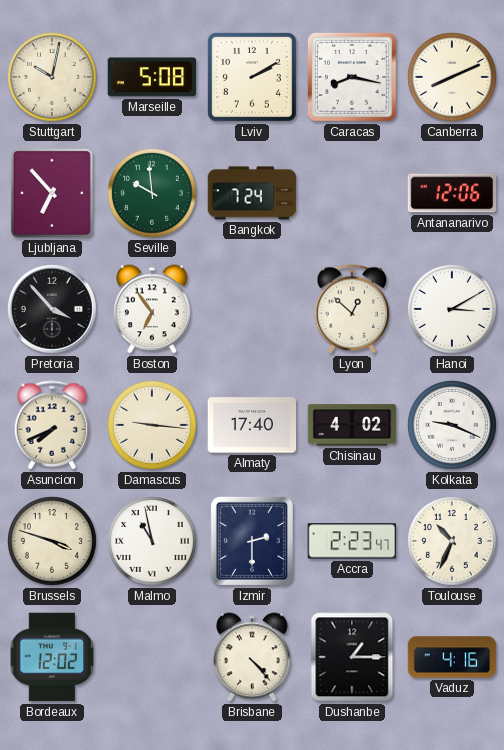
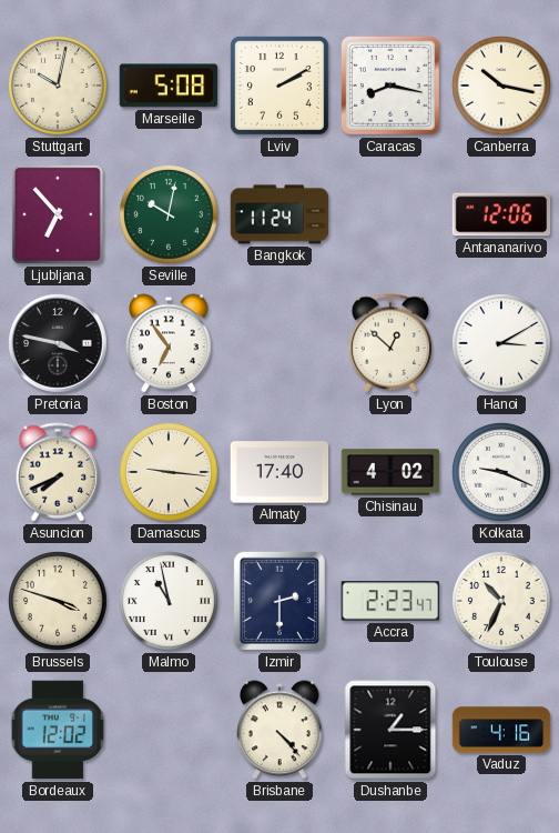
Canberra: 8:11 -> 10:17
Seville: 9:59 -> 10:02
Bangkok: 7:24 -> 11:24
Pretoria: 3:53 -> 3:47
